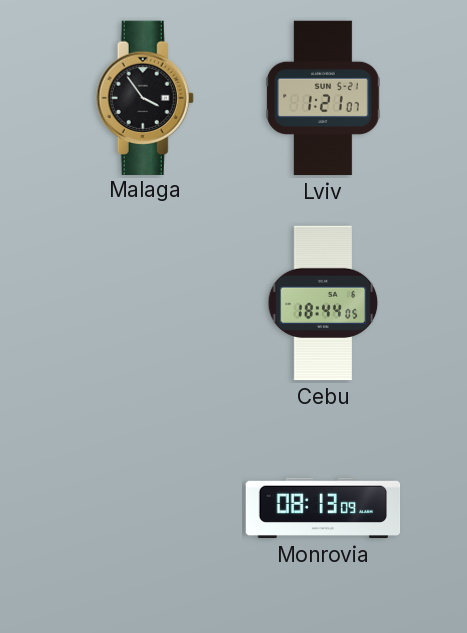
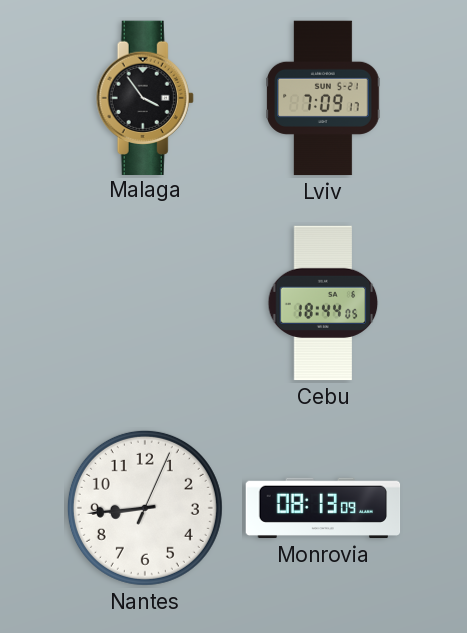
Lviv: 1:21 -> 7:09
Nantes: none -> 8:44
